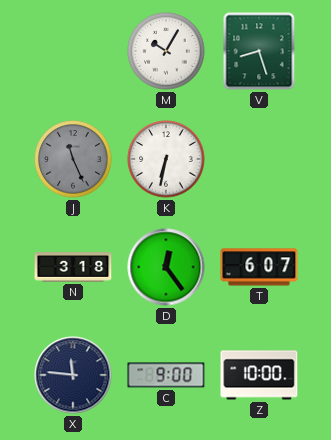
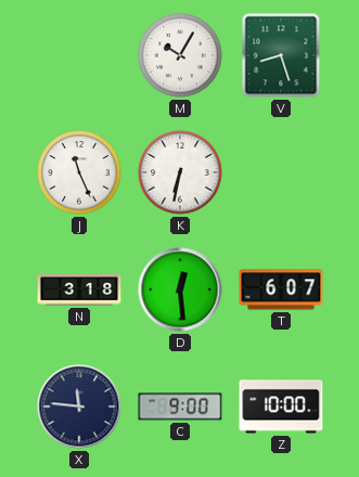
J dial: grey -> white
D: 12:24 -> 12:29
